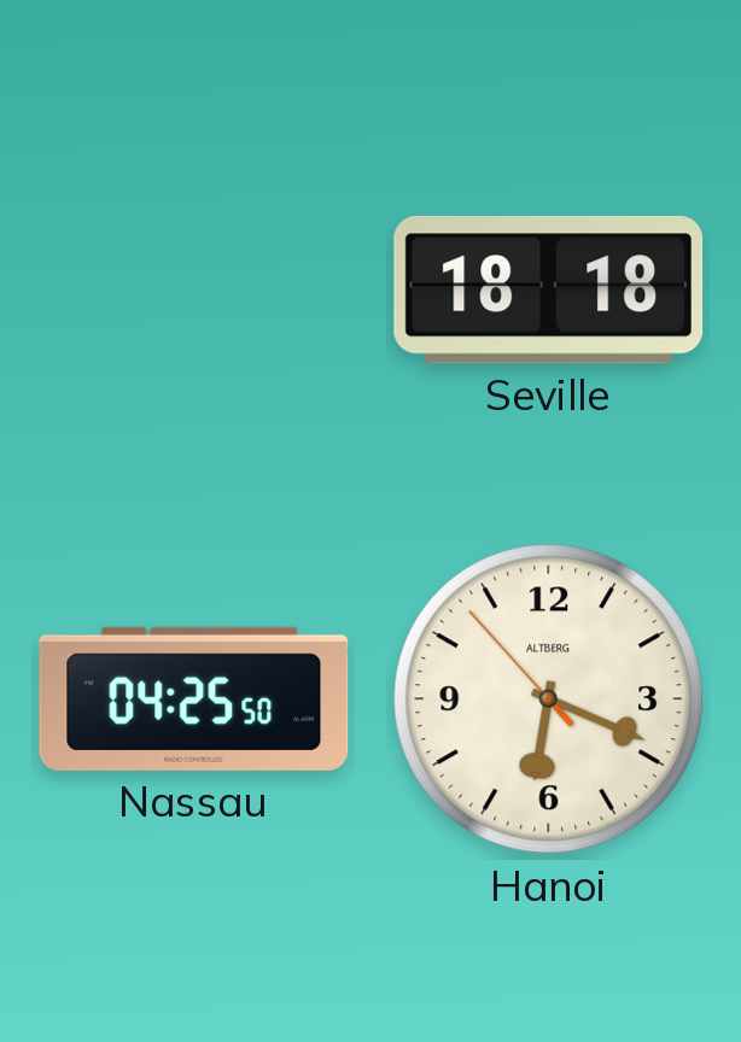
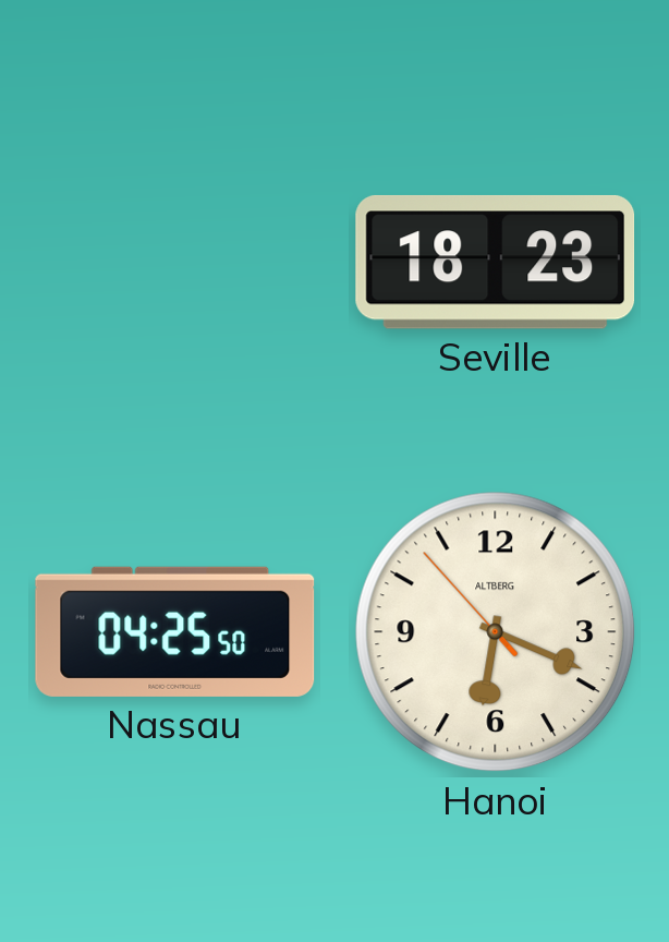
Seville: 18:18 -> 18:23
